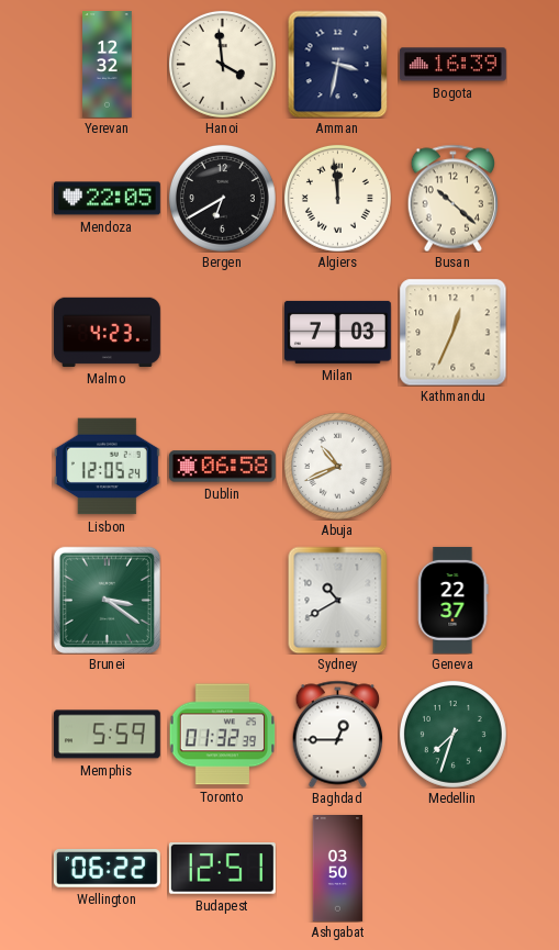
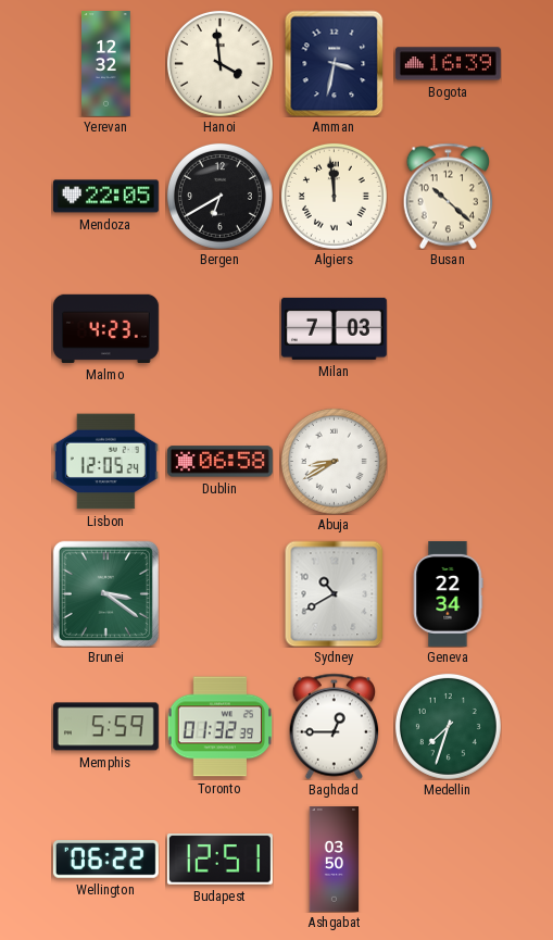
Kathmandu: 12:34 -> none
Abuja: 10:41 -> 8:40
Geneva: 22:37 -> 22:34
